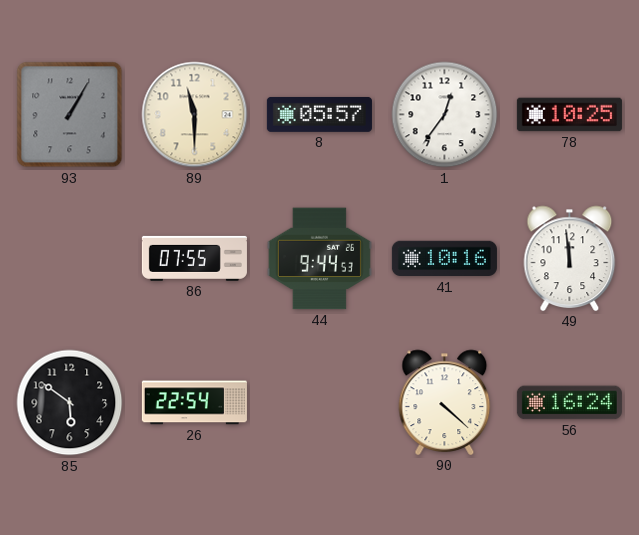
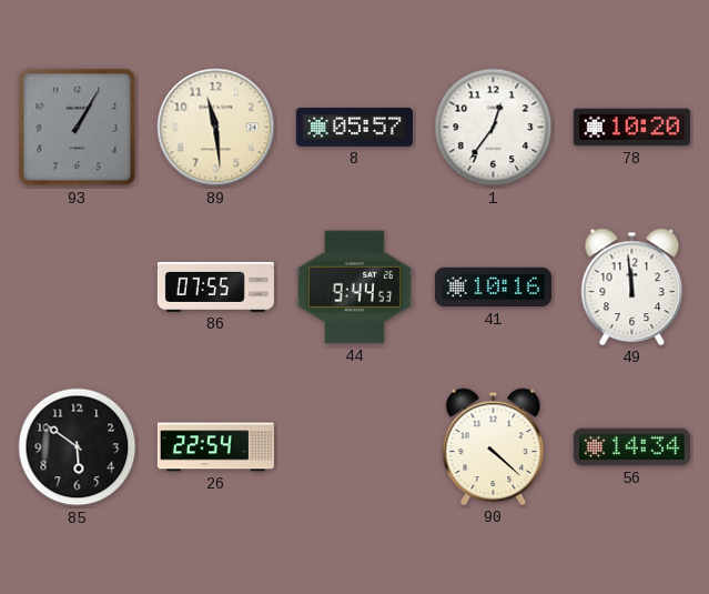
89: 11:30 -> 11:29
78: 10:25 -> 10:20
56: 16:24 -> 14:34
